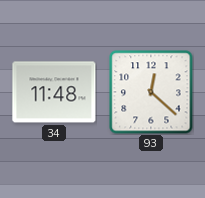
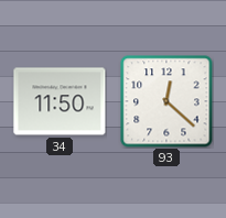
34: 11:48 -> 11:50
